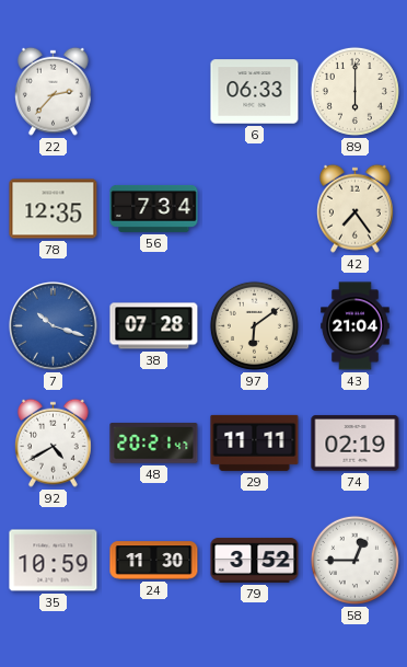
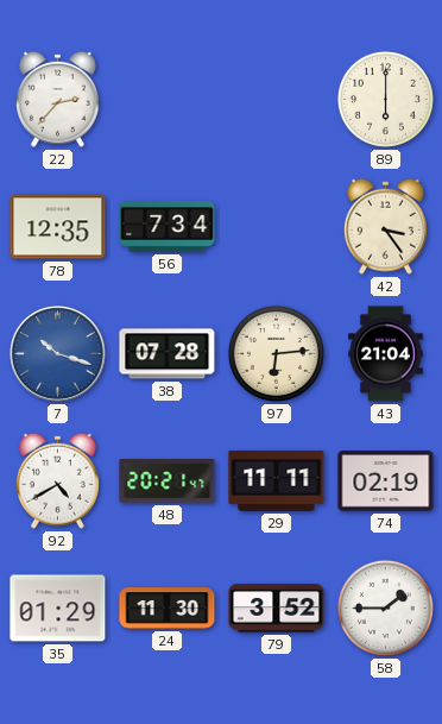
6: 06:33 -> none
42: 7:24 -> 3:24
97: 6:09 -> 6:14
35: 10:59 -> 01:29
58: 12:45 -> 1:45
